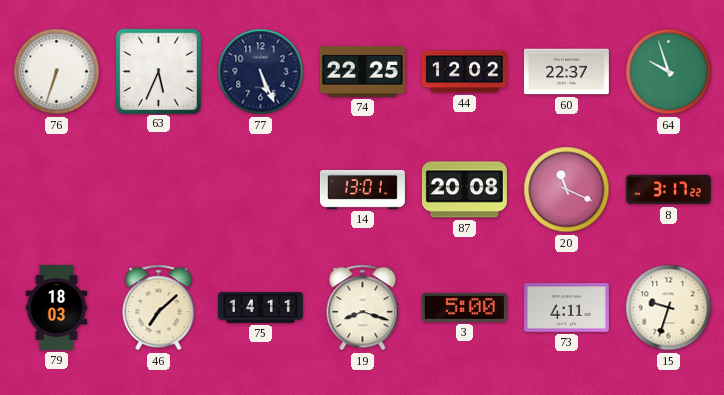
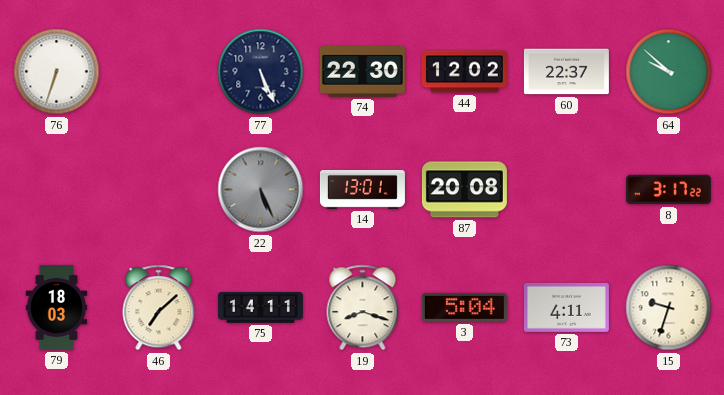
63: 5:34 -> none
74: 22:25 -> 22:30
64: 9:57 -> 9:52
22: none -> 5:26
20: 11:19 -> none
3: 5:00 -> 5:04
